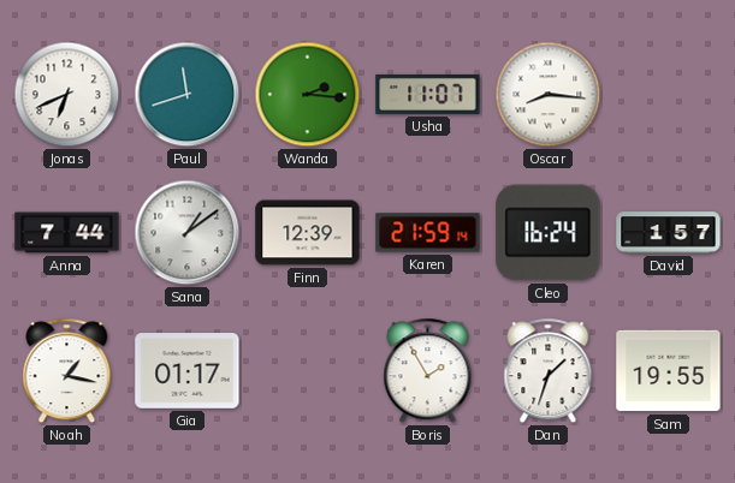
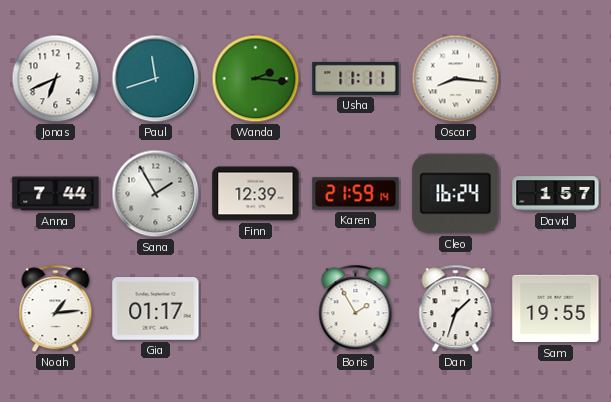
Usha: 11:07 -> 11:11
Sana: 1:09 -> 1:55
Noah: 1:17 -> 1:14
